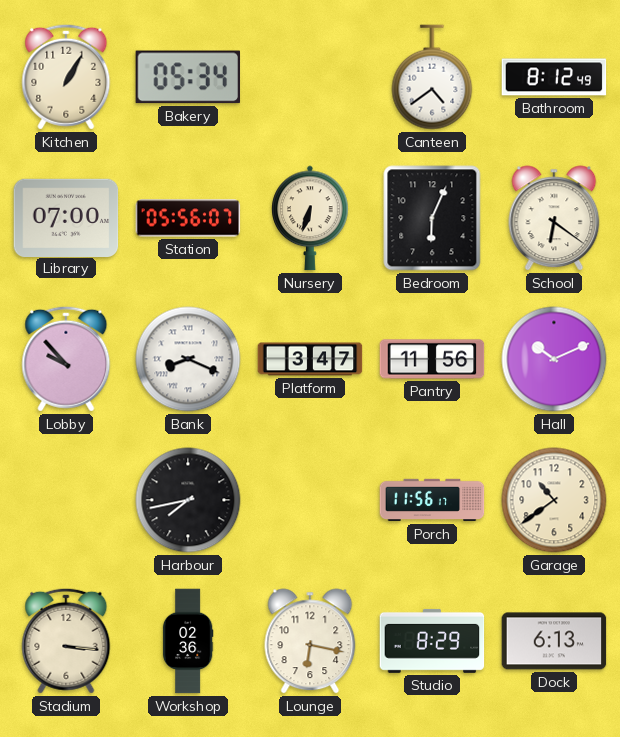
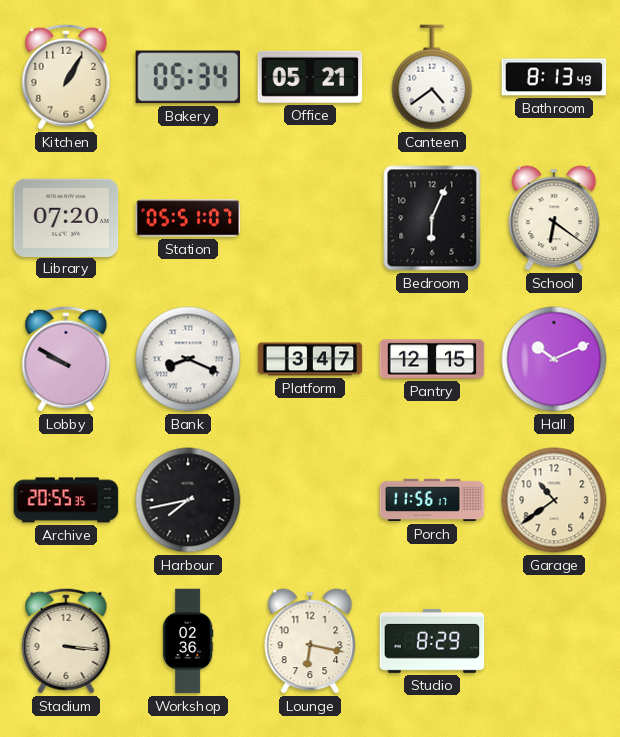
Office: none -> 05:21
Bathroom: 8:12 -> 8:13
Library: 07:00 -> 07:20
Station: 05:56 -> 05:51
Nursery: 6:33 -> none
Lobby: 9:53 -> 9:50
Pantry: 11:56 -> 12:15
Archive: none -> 20:55
Dock: 6:13 -> none
